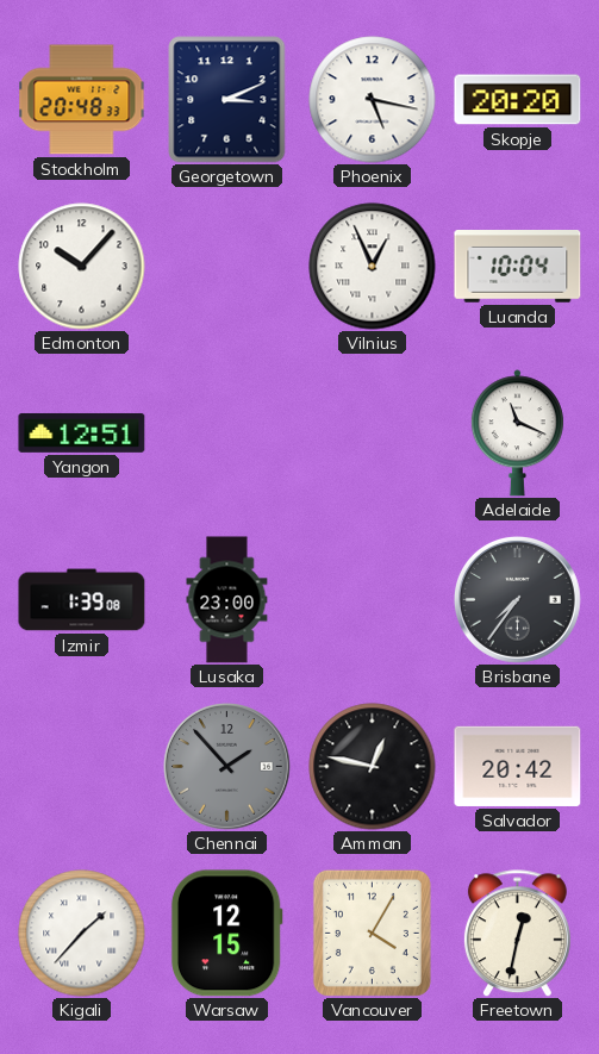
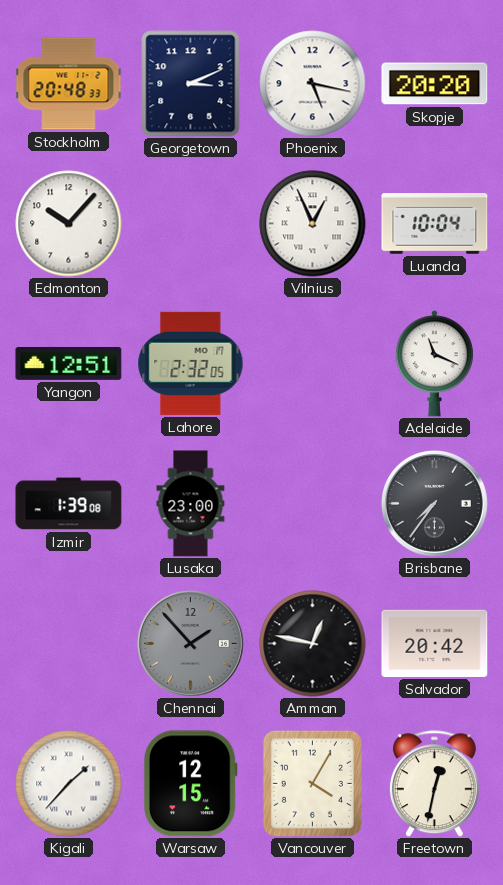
Lahore: none -> 2:32
